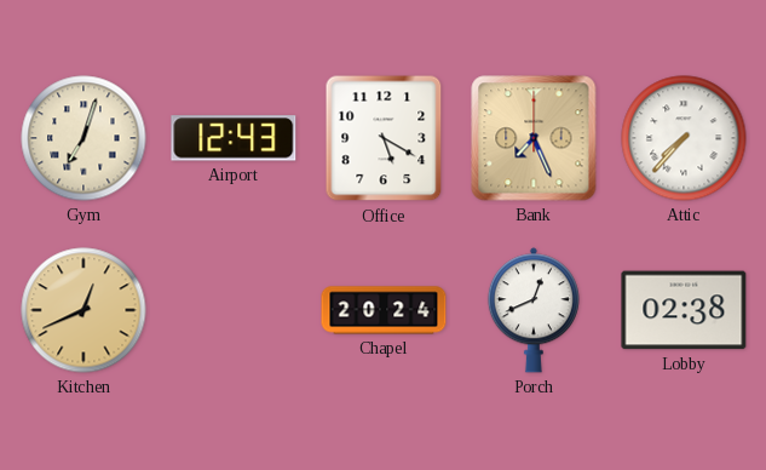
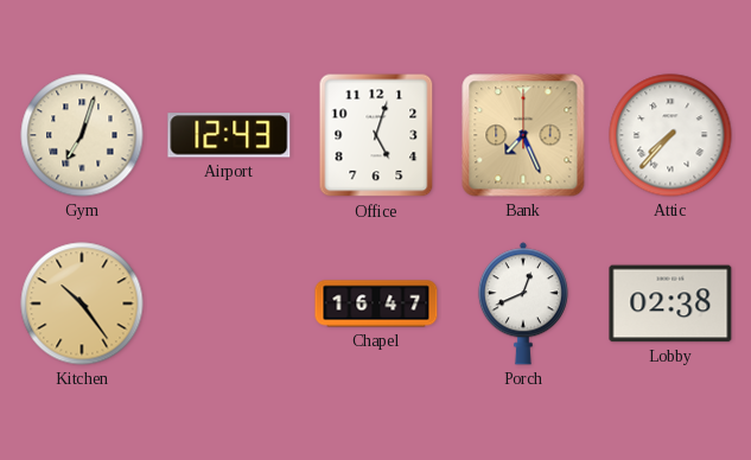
Office: 5:20 -> 5:03
Kitchen: 12:41 -> 10:24
Chapel: 20:24 -> 16:47
